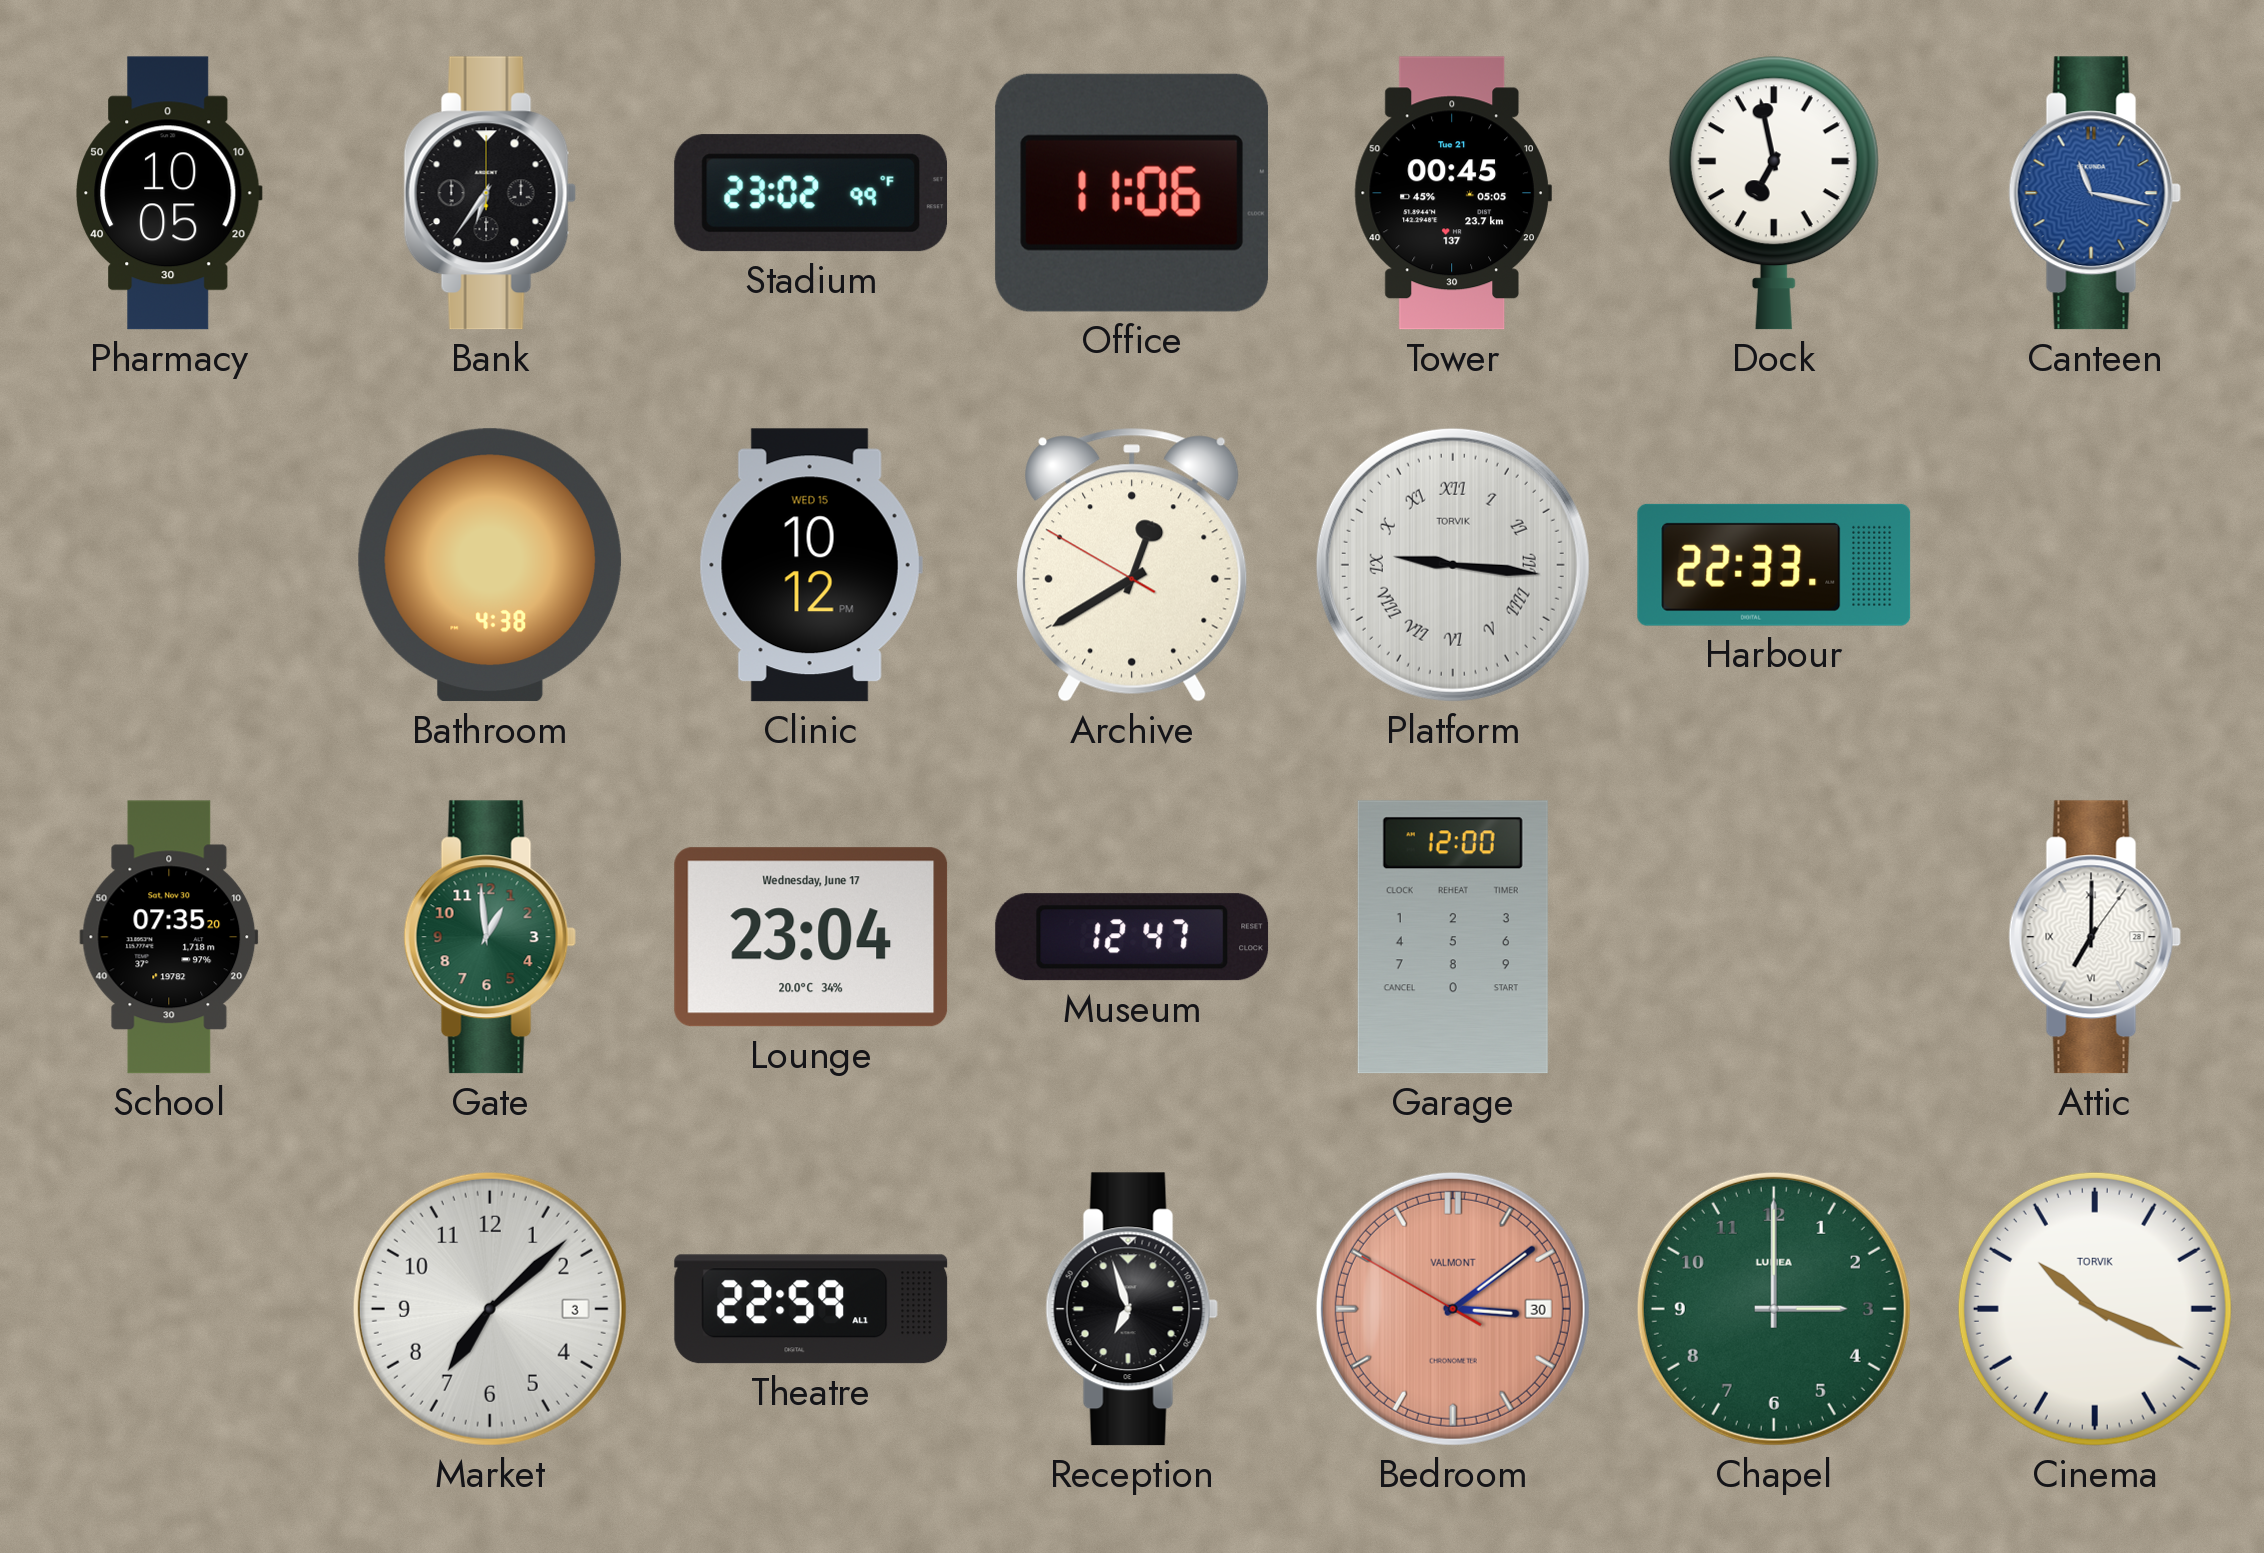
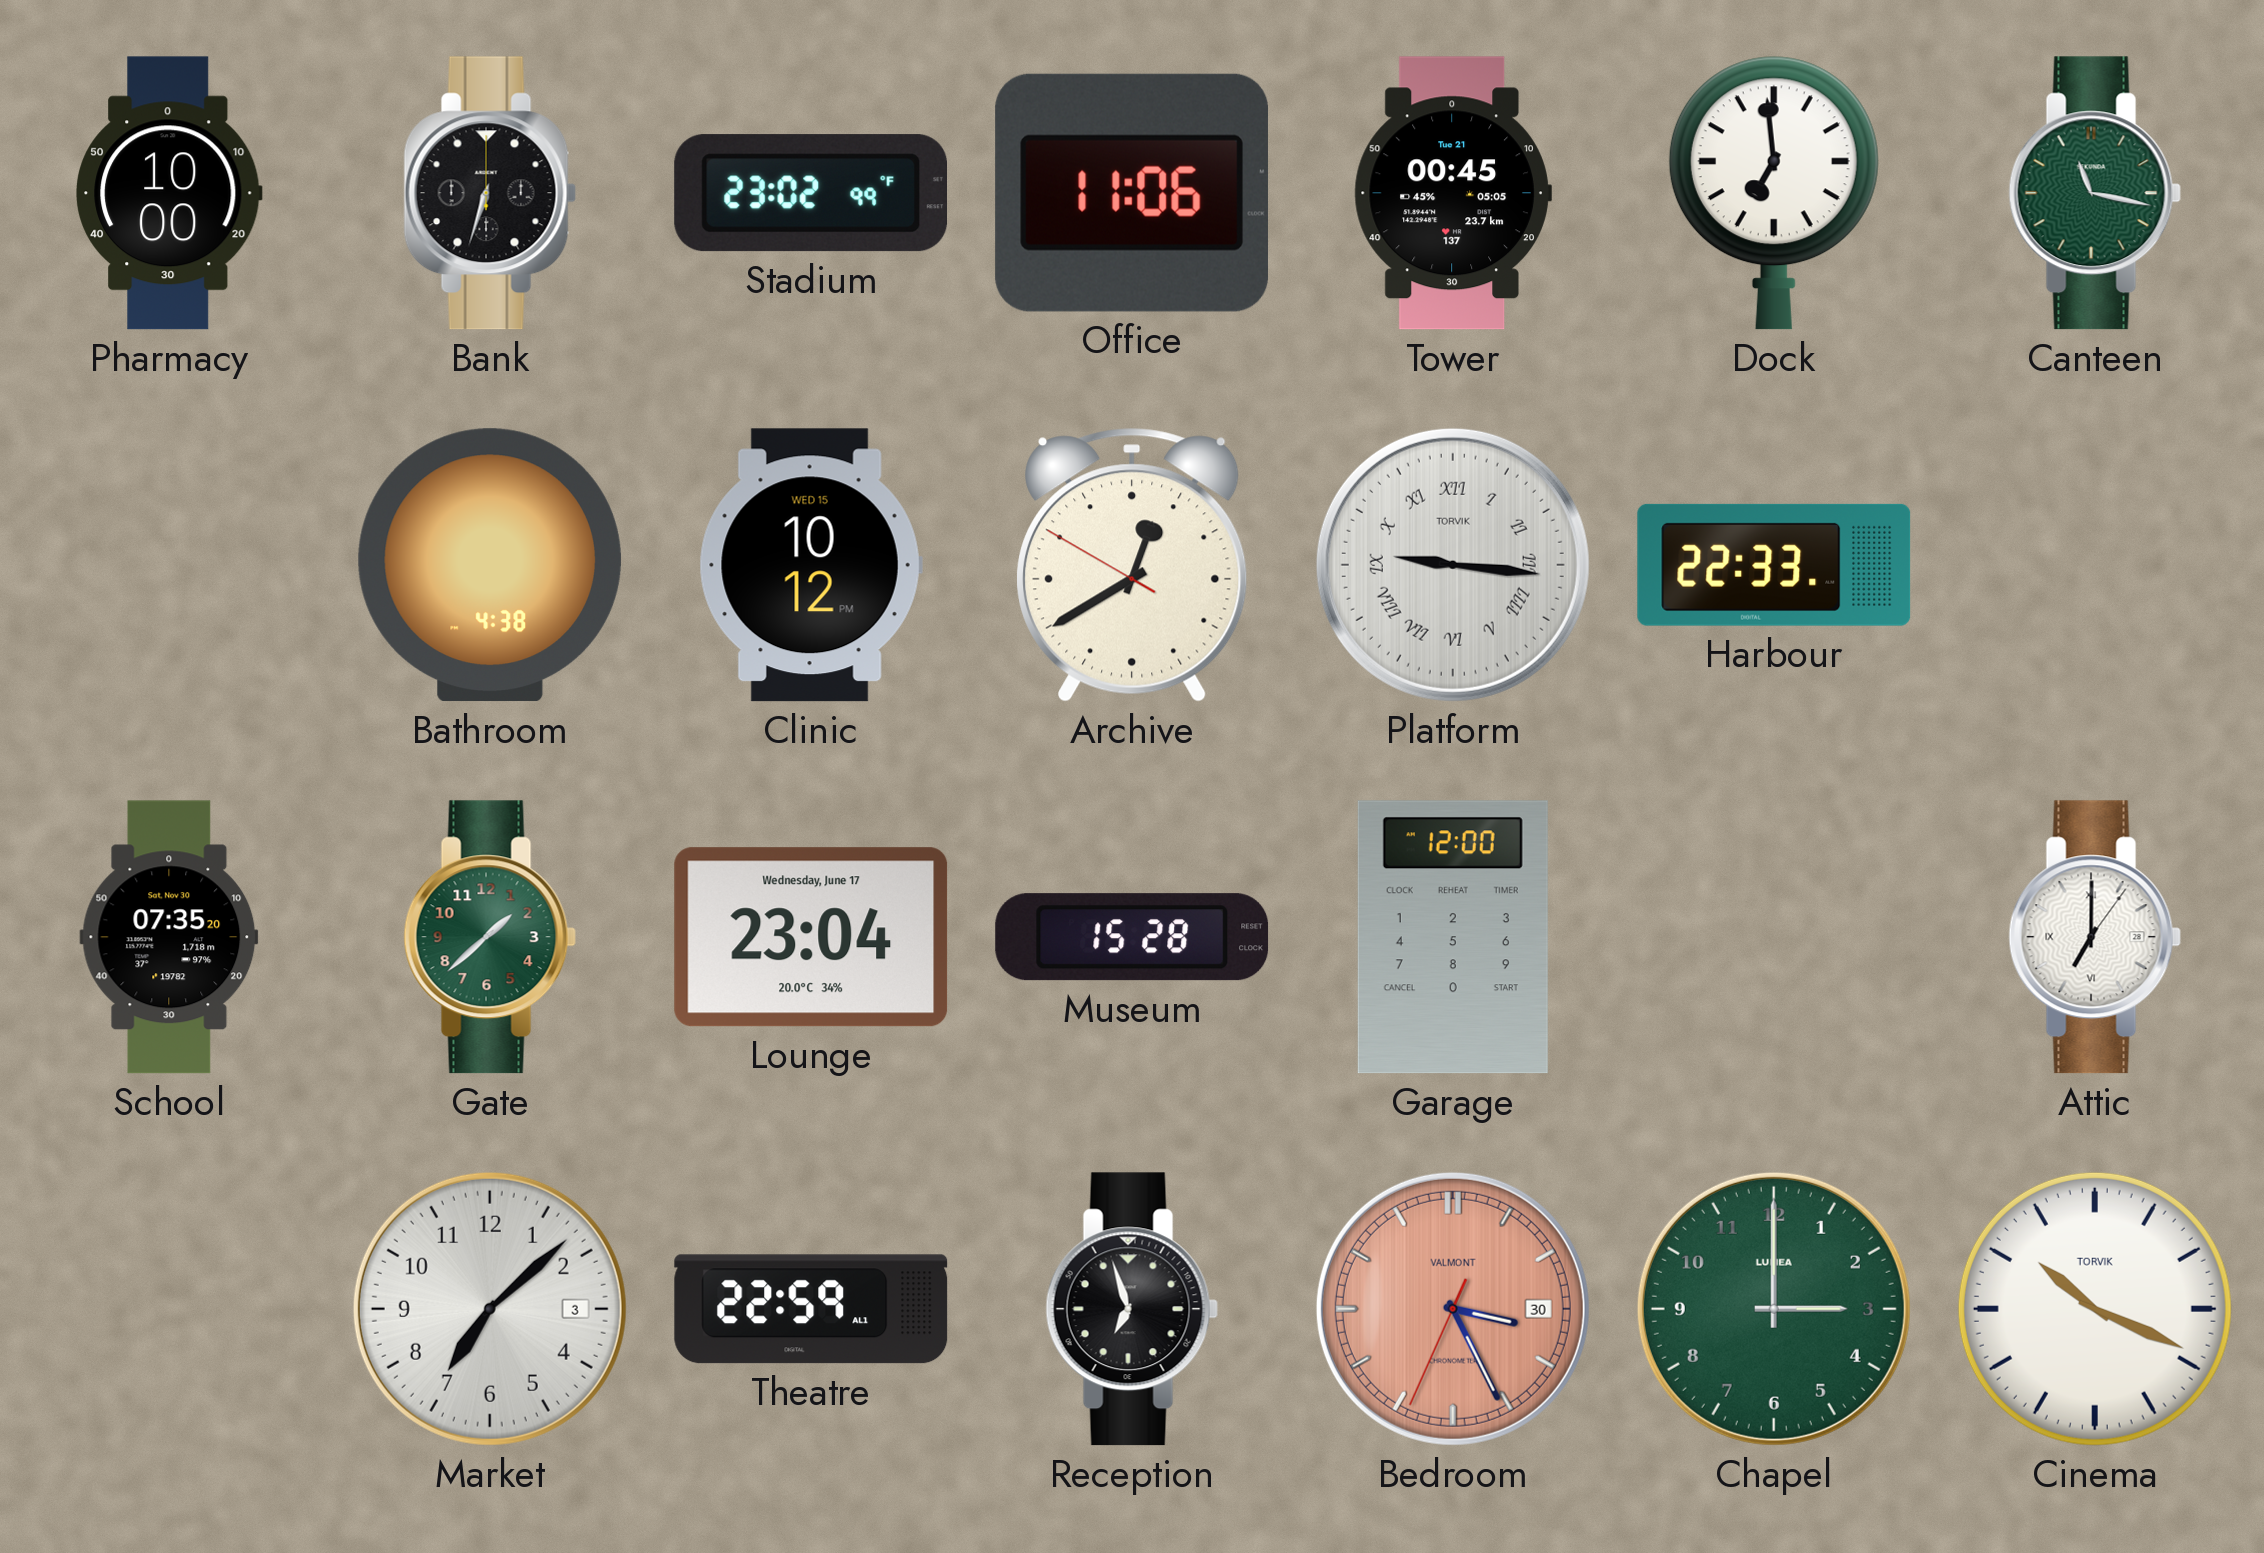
Pharmacy: 10:05 -> 10:00
Bank: 6:36 -> 6:33
Dock: 6:58 -> 6:59
Canteen dial: blue -> green
Gate: 12:59 -> 1:38
Museum: 12:47 -> 15:28
Bedroom: 3:08 -> 3:25
